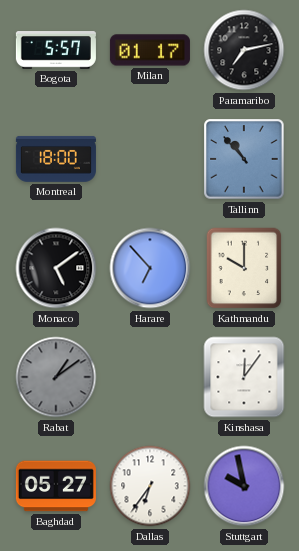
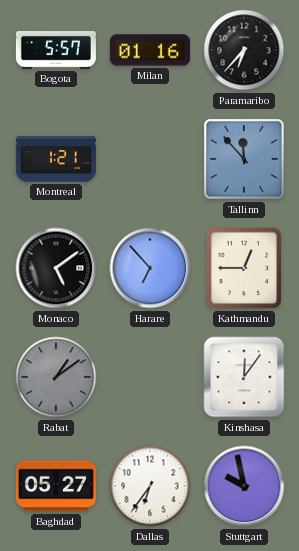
Milan: 01:17 -> 01:16
Paramaribo: 7:13 -> 6:37
Montreal: 18:00 -> 1:21
Tallinn: 10:53 -> 11:53
Kathmandu: 10:00 -> 12:45
